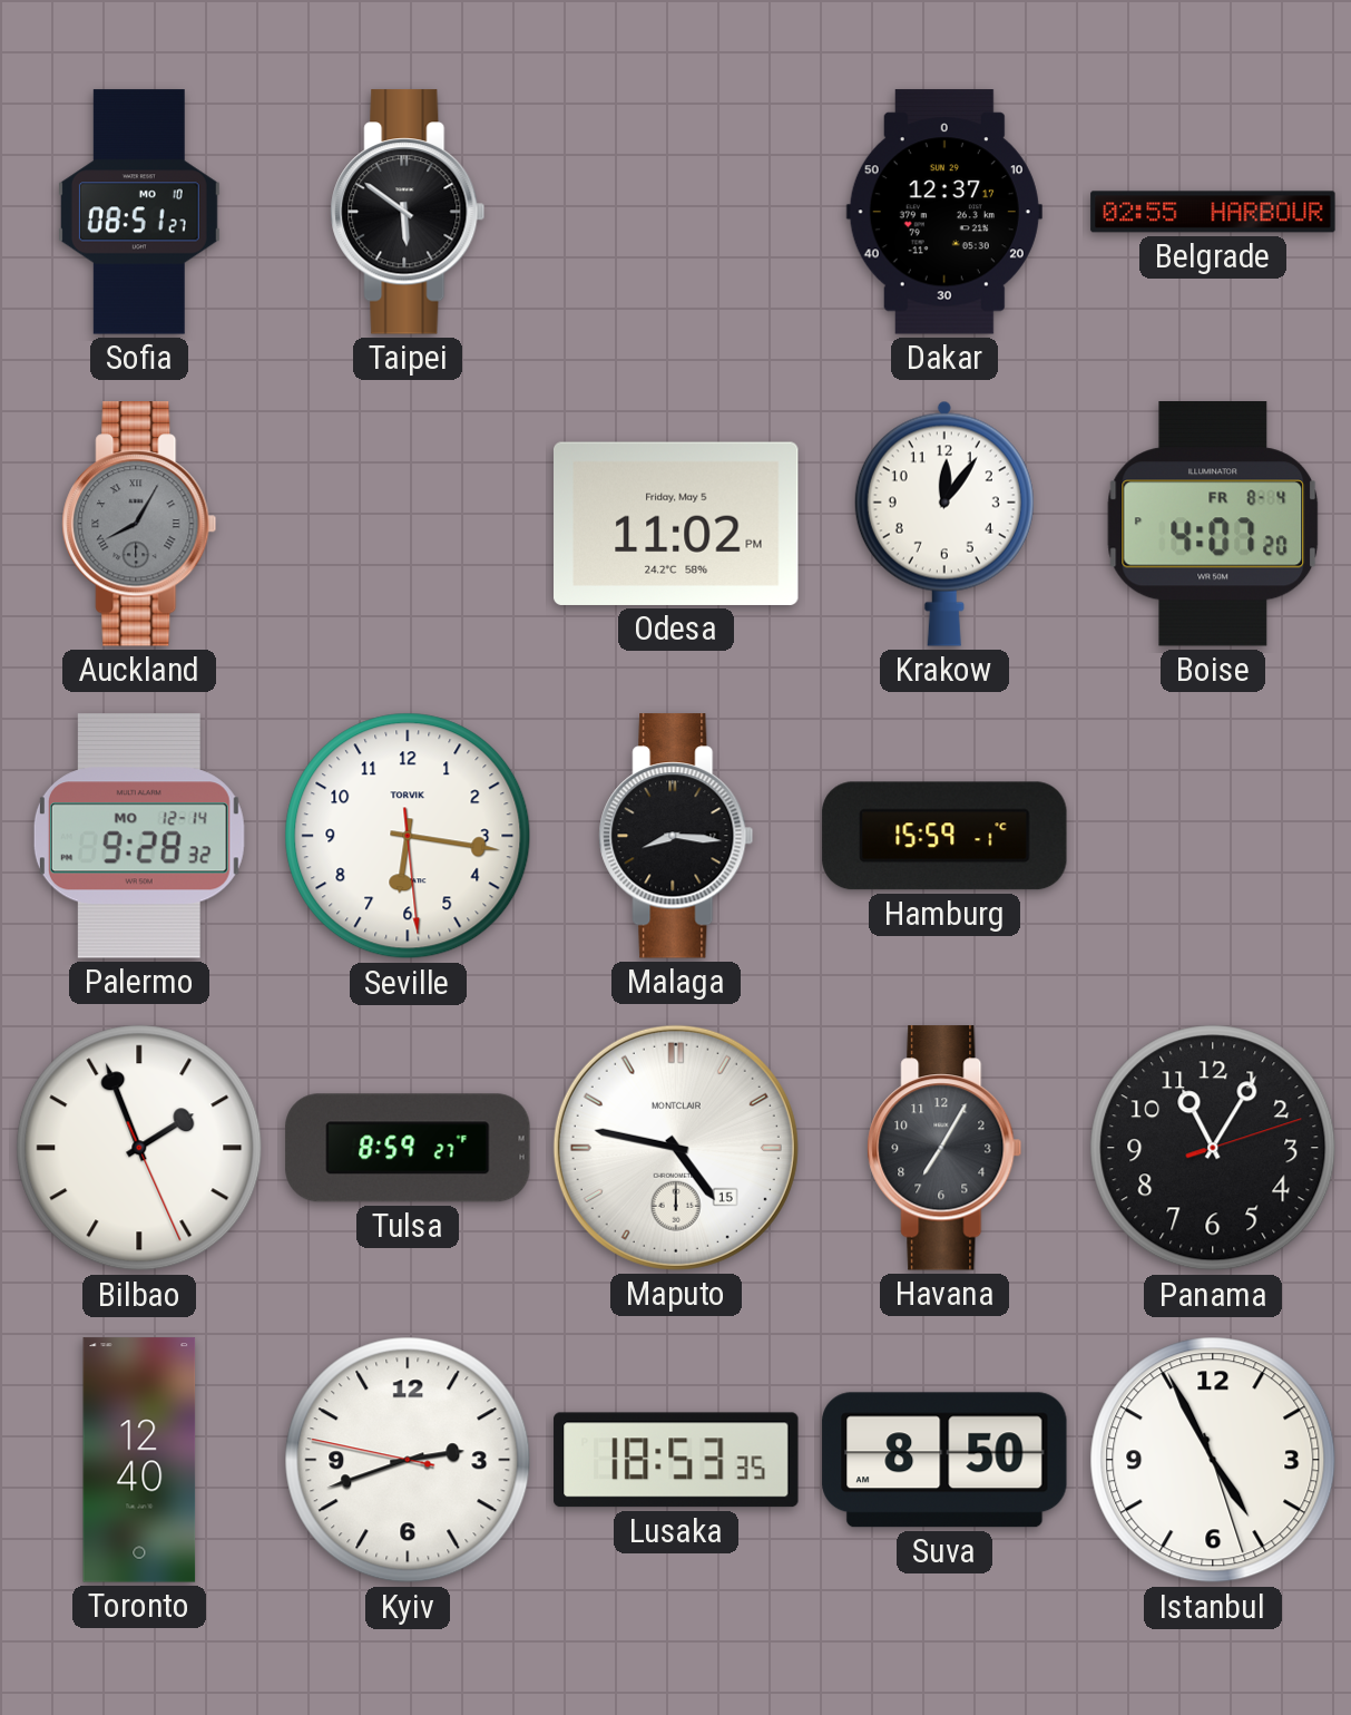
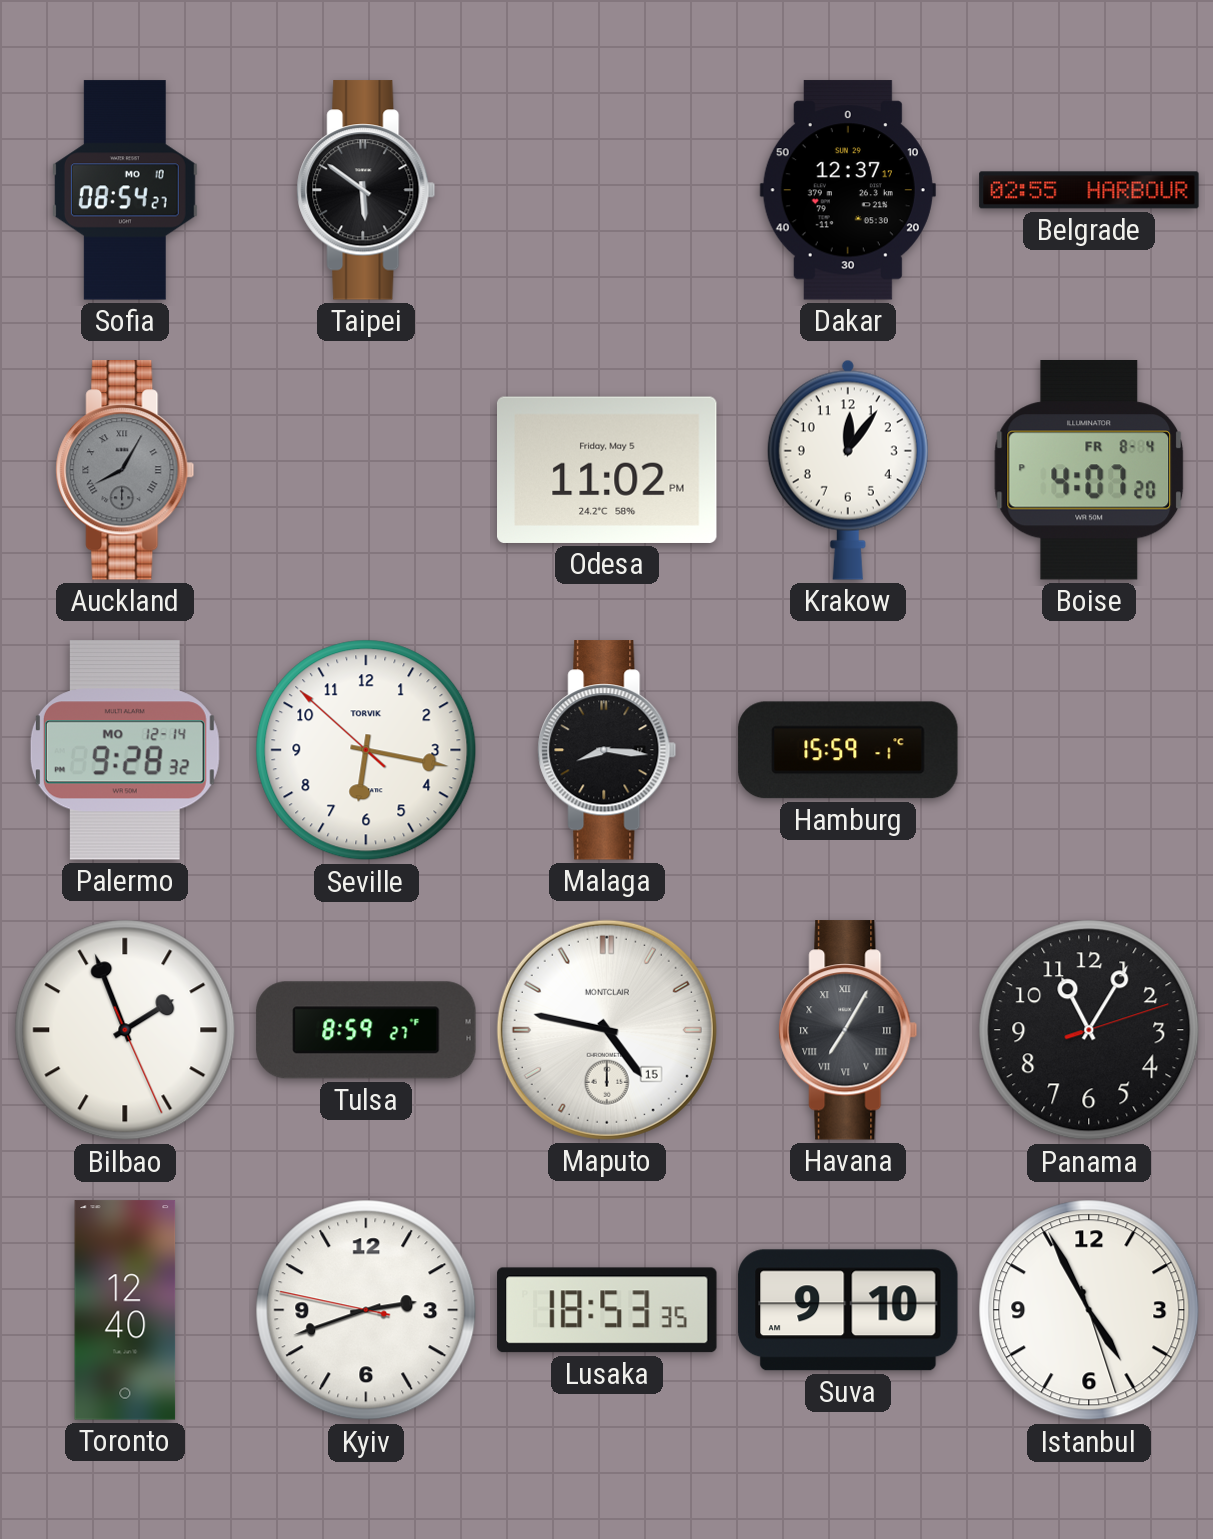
Sofia: 08:51 -> 08:54
Seville: 6:16:29 -> 6:16:52
Havana numerals: Arabic -> Roman
Suva: 8:50 -> 9:10
